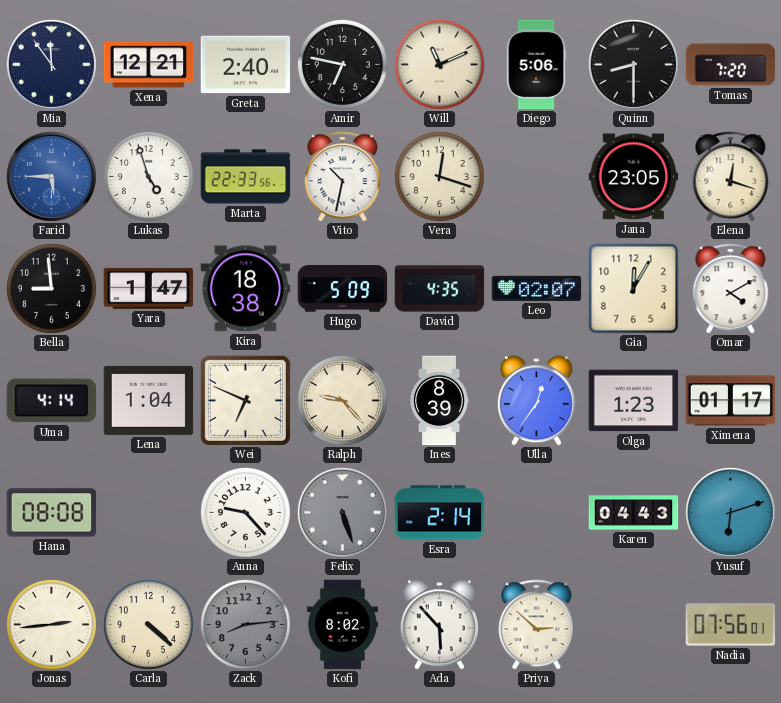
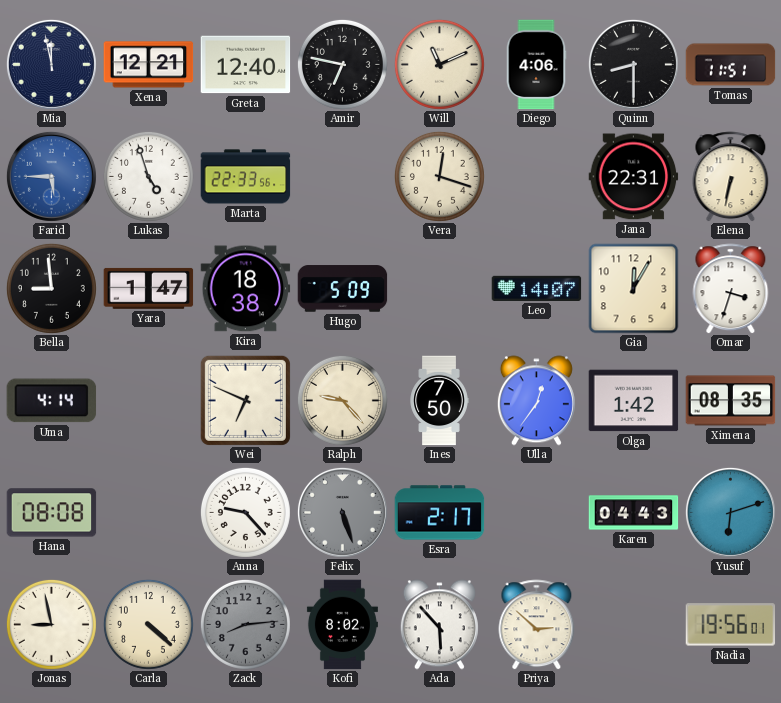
Mia: 11:54 -> 11:58
Greta: 2:40 -> 12:40
Diego: 5:06 -> 4:06
Tomas: 7:20 -> 11:51
Vito: 10:32 -> none
Jana: 23:05 -> 22:31
Elena: 12:18 -> 6:32
David: 4:35 -> none
Leo: 02:07 -> 14:07
Omar: 4:10 -> 3:33
Lena: 1:04 -> none
Ines: 8:39 -> 7:50
Olga: 1:23 -> 1:42
Ximena: 01:17 -> 08:35
Esra: 2:14 -> 2:17
Jonas: 2:44 -> 8:58
Nadia: 07:56 -> 19:56
